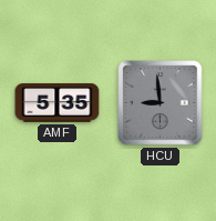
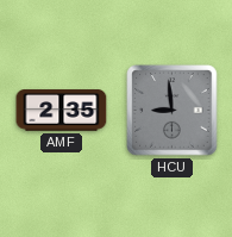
AMF: 5:35 -> 2:35
